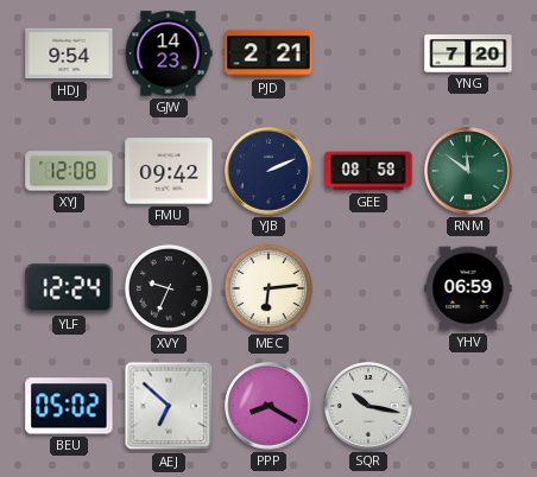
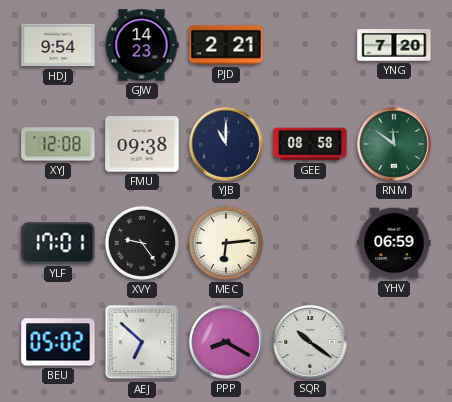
FMU: 09:42 -> 09:38
YJB: 2:11 -> 11:00
YLF: 12:24 -> 17:01
XVY: 9:34 -> 9:24
SQR: 10:17 -> 10:21
